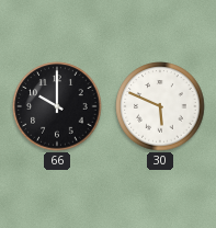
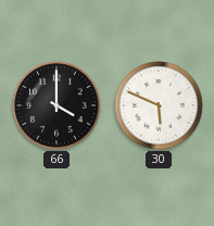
66: 10:00 -> 4:00
